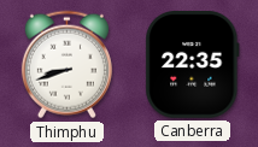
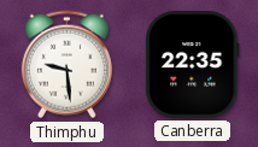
Thimphu: 8:42 -> 9:29
